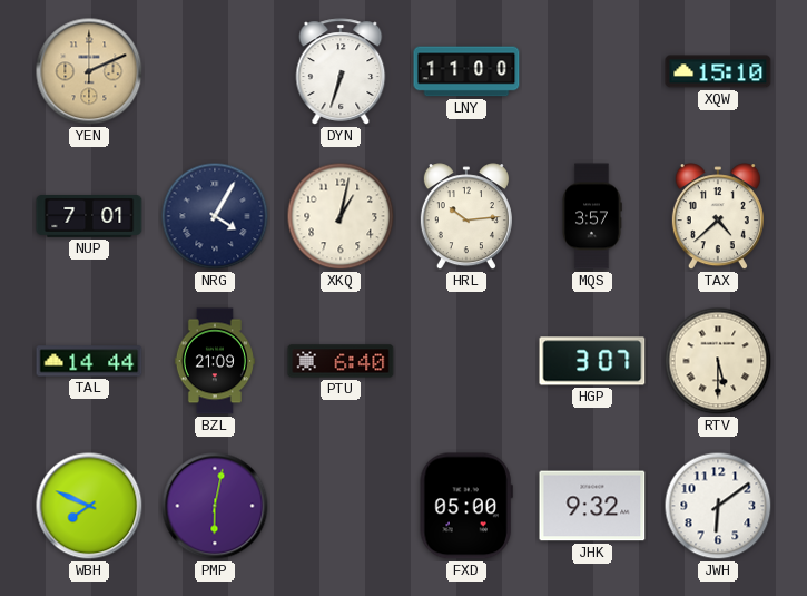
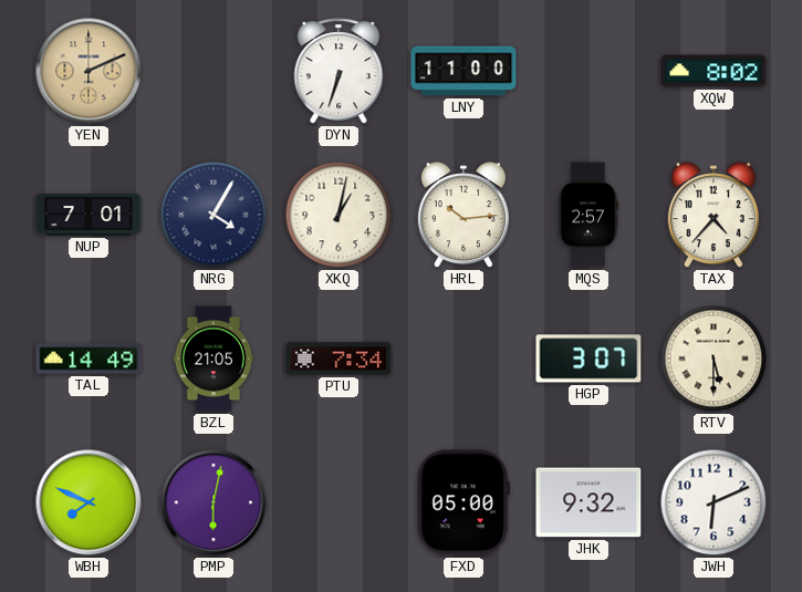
XQW: 15:10 -> 8:02
MQS: 3:57 -> 2:57
TAX: 4:38 -> 4:37
TAL: 14:44 -> 14:49
BZL: 21:09 -> 21:05
PTU: 6:40 -> 7:34
JWH: 6:09 -> 6:11
